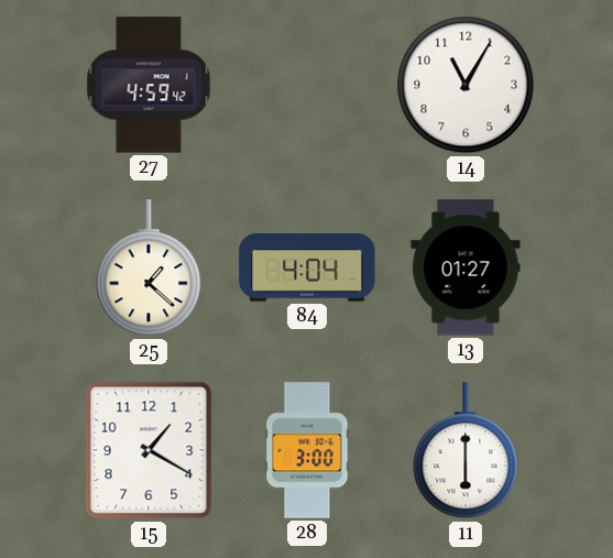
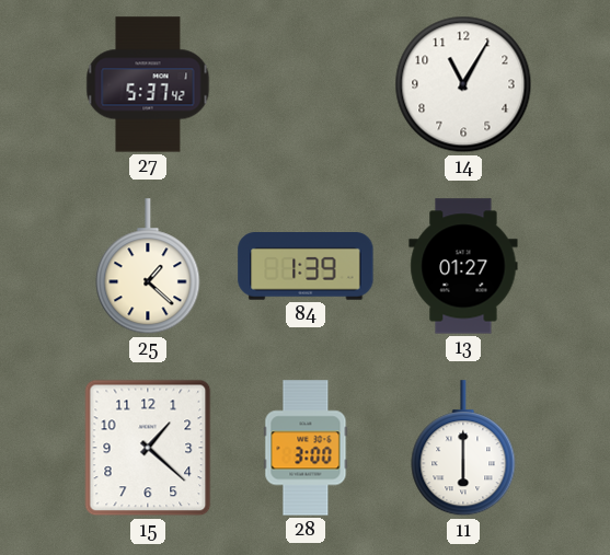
27: 4:59 -> 5:37
84: 4:04 -> 1:39
15: 1:20 -> 1:22
